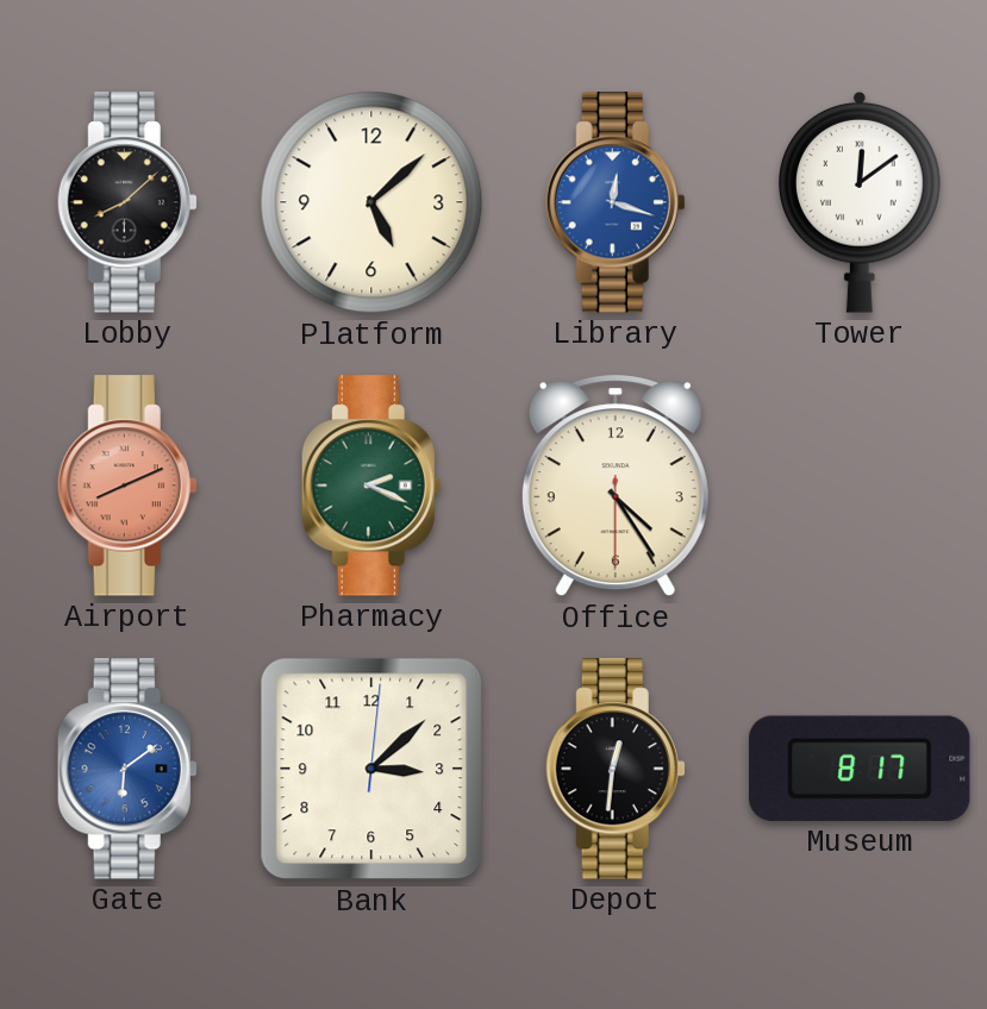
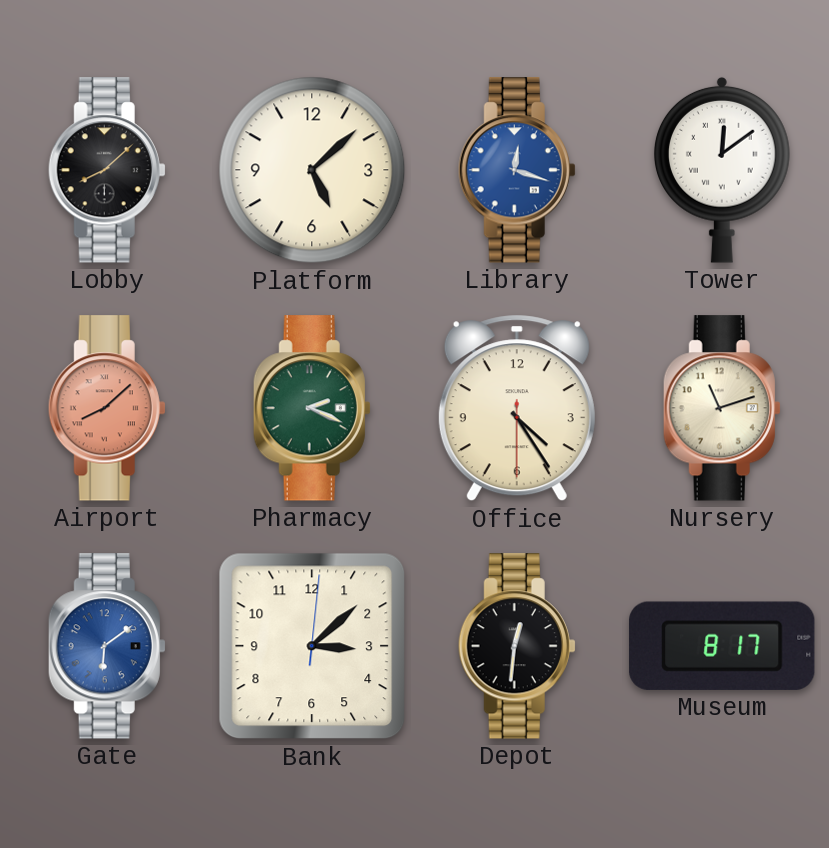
Airport: 8:11 -> 8:08
Nursery: none -> 11:12
